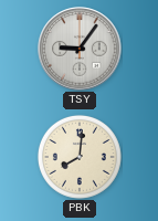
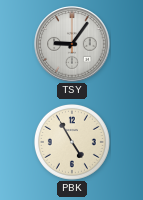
PBK: 8:01 -> 4:55
